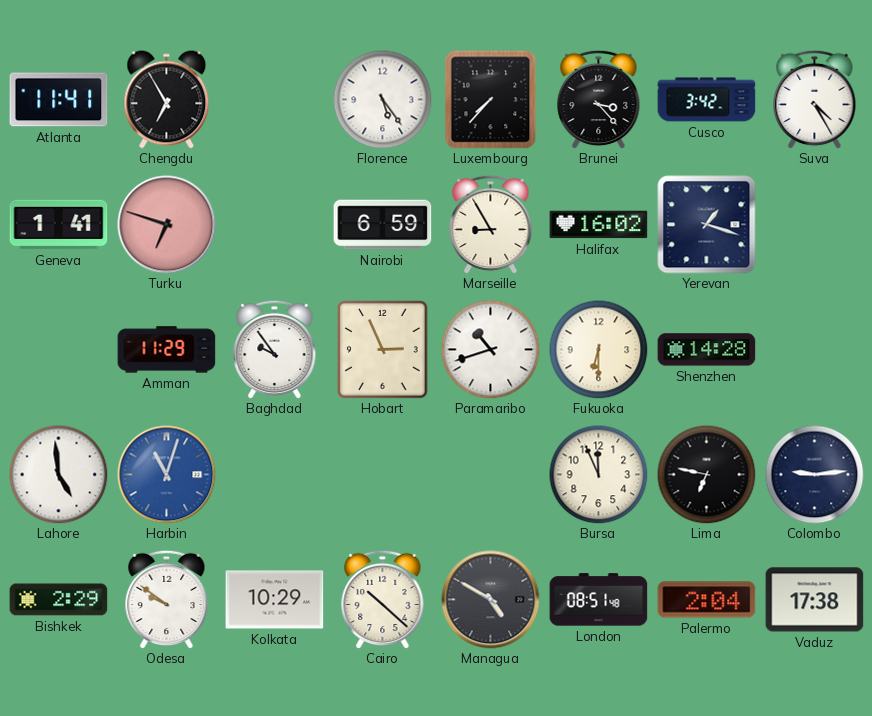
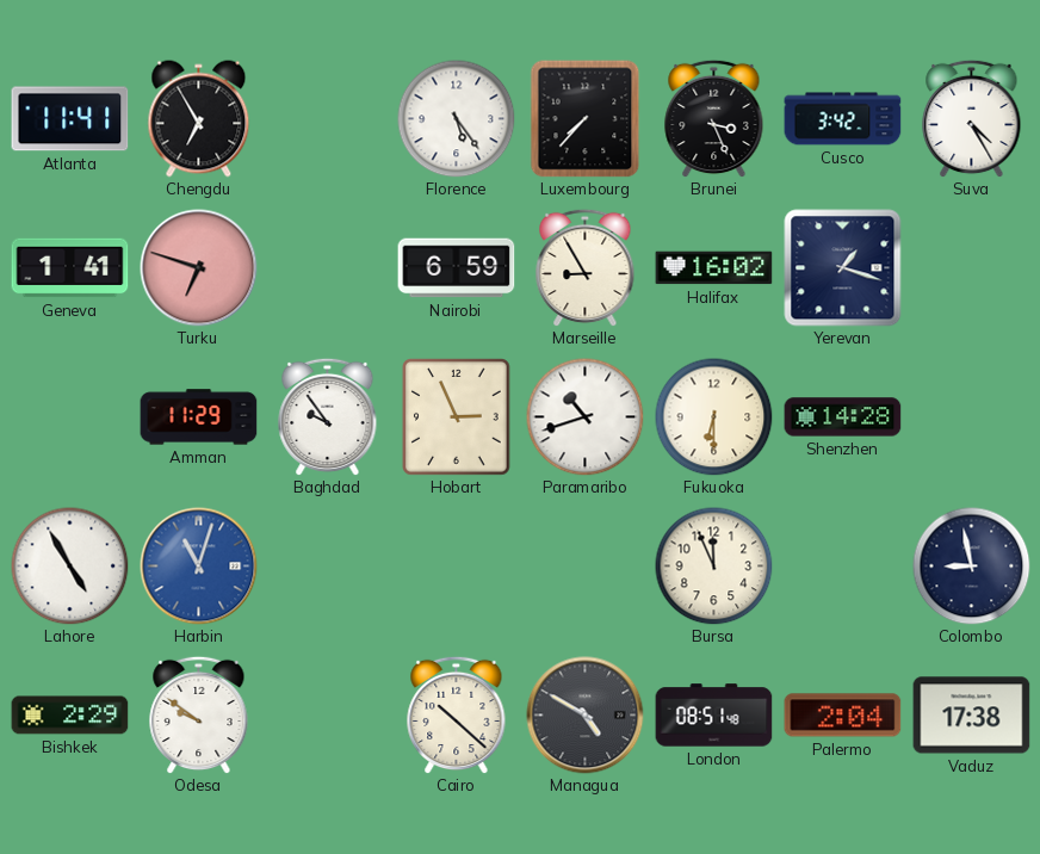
Brunei: 3:23 -> 3:26
Lahore: 4:59 -> 4:55
Lima: 6:47 -> none
Colombo: 9:14 -> 8:58
Kolkata: 10:29 -> none
